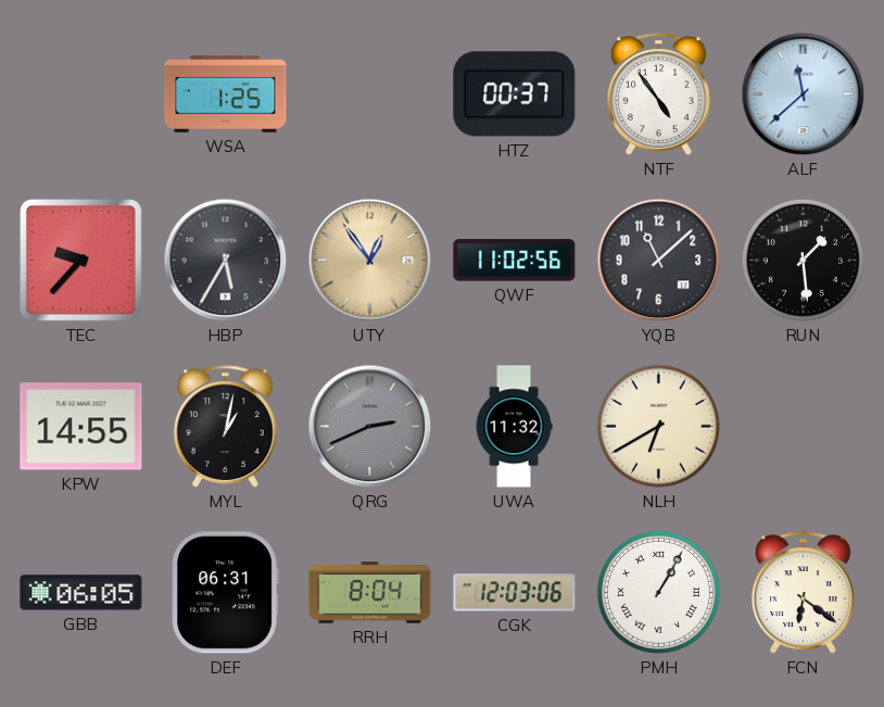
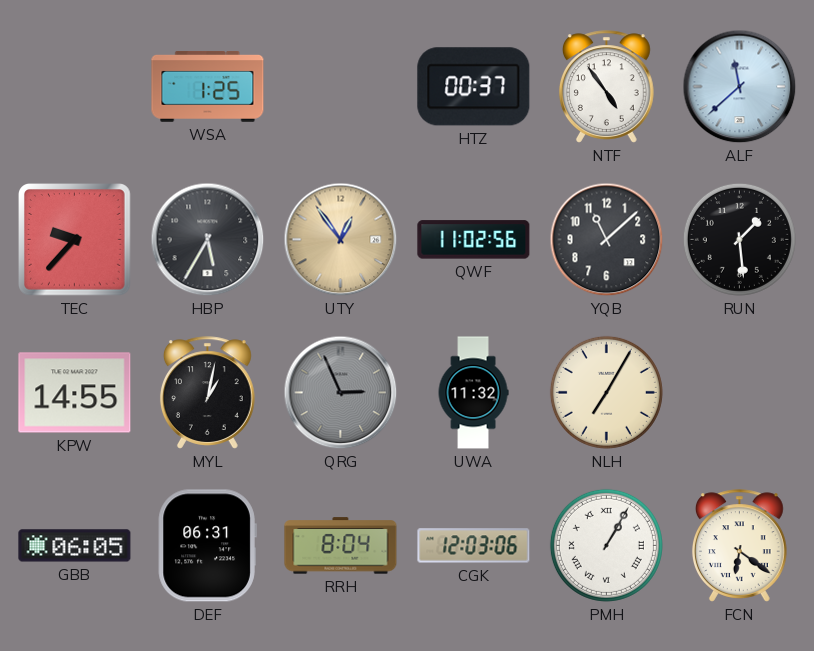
QRG: 2:41 -> 2:56
NLH: 6:40 -> 7:05
